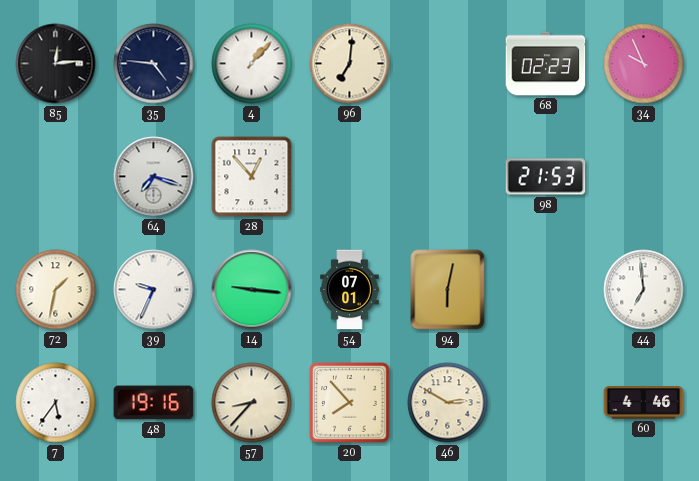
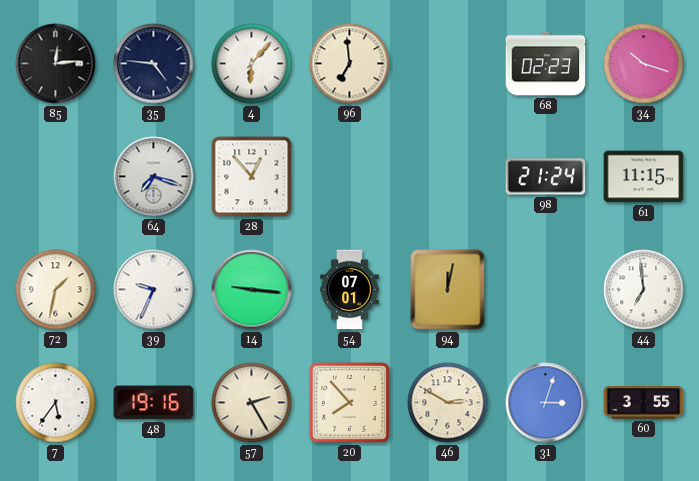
4: 1:07 -> 6:07
96: 7:01 -> 6:59
34: 9:56 -> 10:18
98: 21:53 -> 21:24
61: none -> 11:15
94: 6:02 -> 12:02
57: 8:37 -> 2:25
31: none -> 3:03
60: 4:46 -> 3:55
